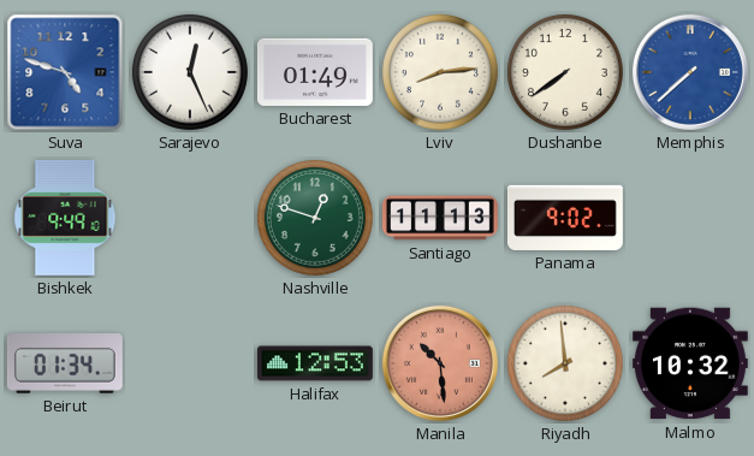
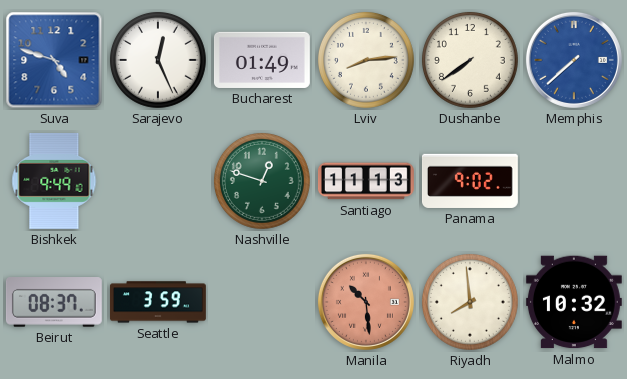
Beirut: 01:34 -> 08:37
Seattle: none -> 3:59
Halifax: 12:53 -> none
